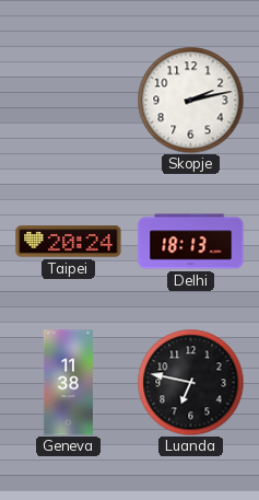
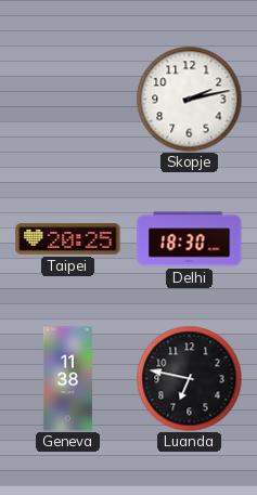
Taipei: 20:24 -> 20:25
Delhi: 18:13 -> 18:30
